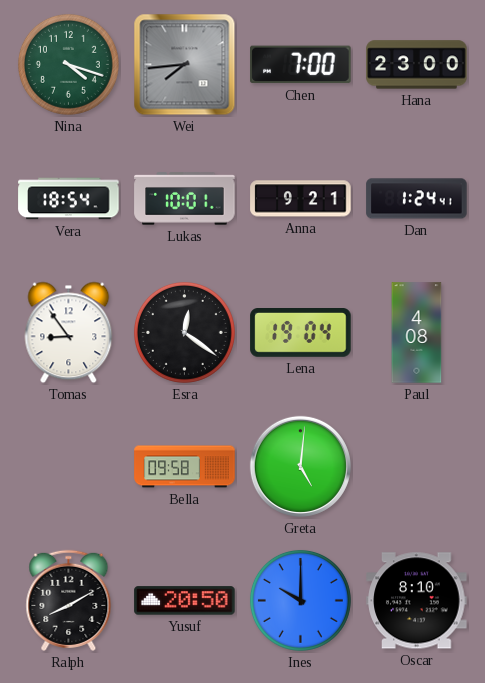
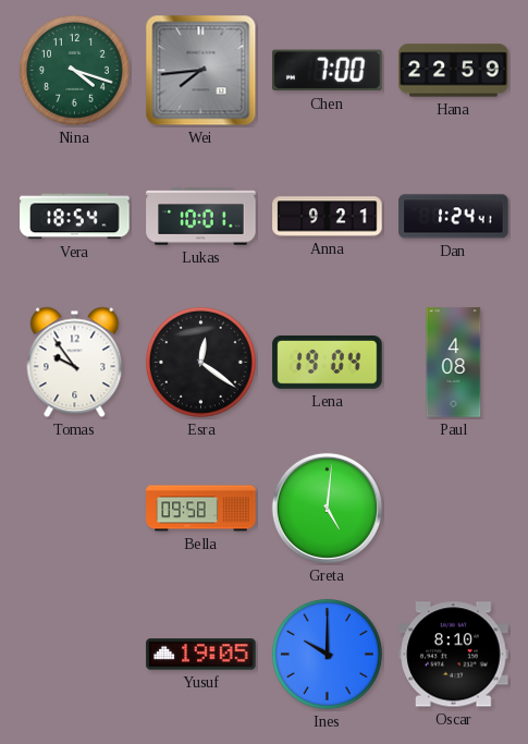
Hana: 23:00 -> 22:59
Tomas: 8:54 -> 9:54
Ralph: 8:10 -> none
Yusuf: 20:50 -> 19:05
